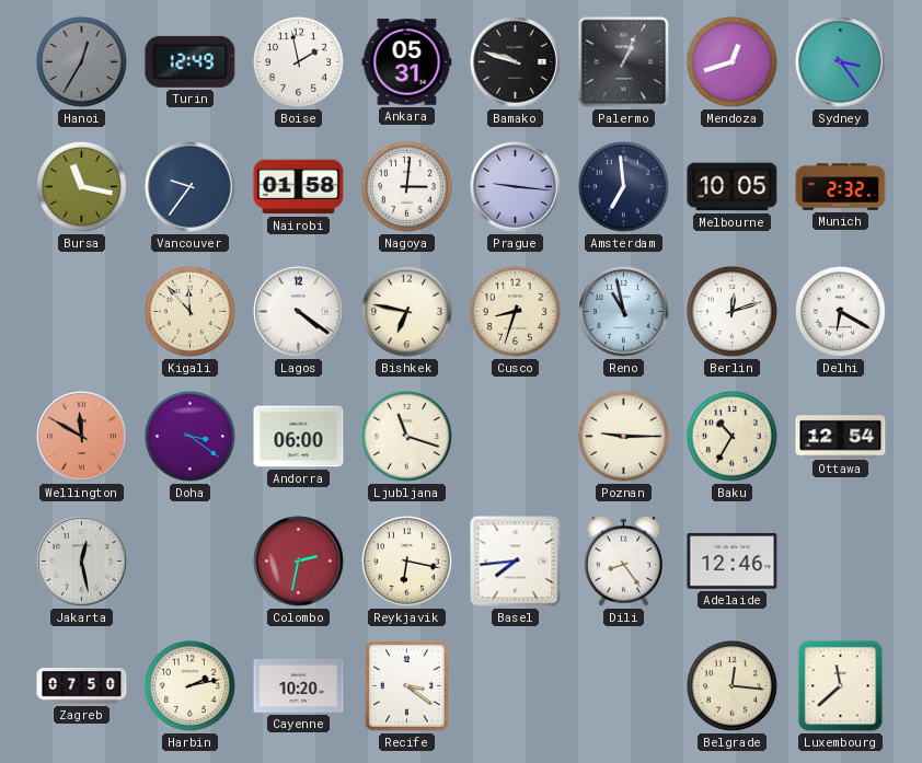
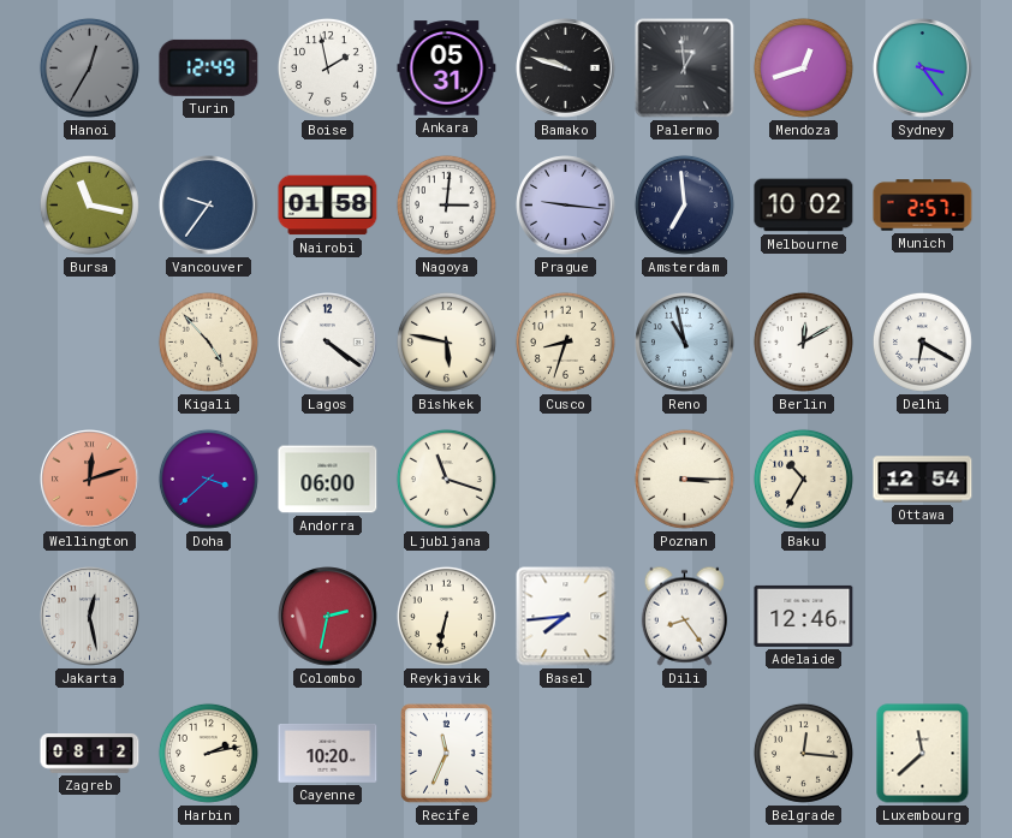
Palermo: 1:04 -> 12:59
Melbourne: 10:05 -> 10:02
Munich: 2:32 -> 2:57
Kigali: 11:53 -> 4:53
Bishkek: 6:47 -> 5:47
Berlin: 12:12 -> 12:10
Wellington: 11:50 -> 12:12
Doha: 3:21 -> 3:38
Poznan: 9:15 -> 3:15
Reykjavik: 6:17 -> 6:32
Zagreb: 07:50 -> 08:12
Recife: 3:21 -> 11:34
